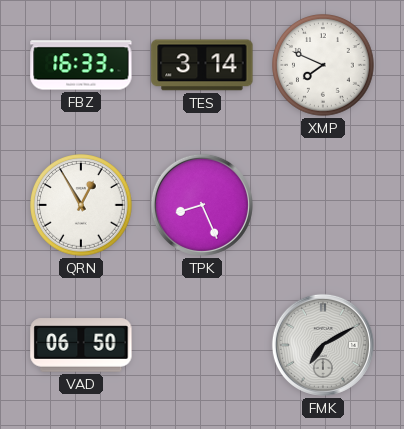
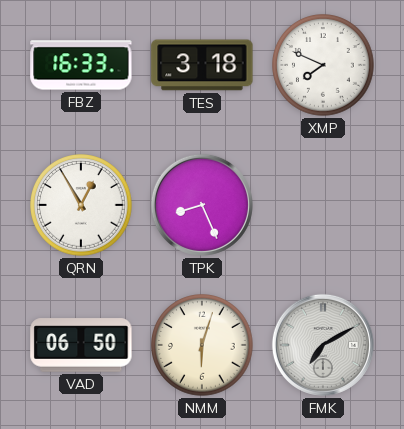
TES: 3:14 -> 3:18
NMM: none -> 6:03
